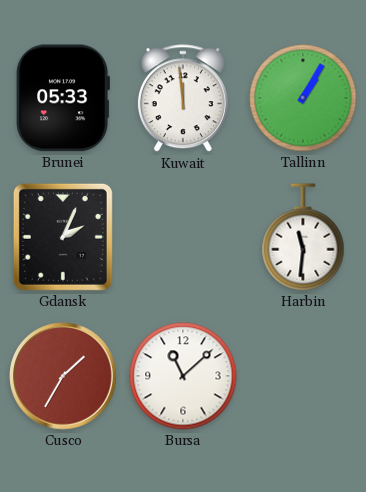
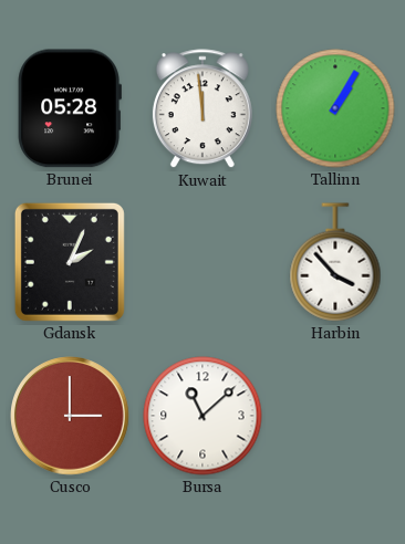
Brunei: 05:33 -> 05:28
Harbin: 11:31 -> 3:53
Cusco: 1:35 -> 3:00
